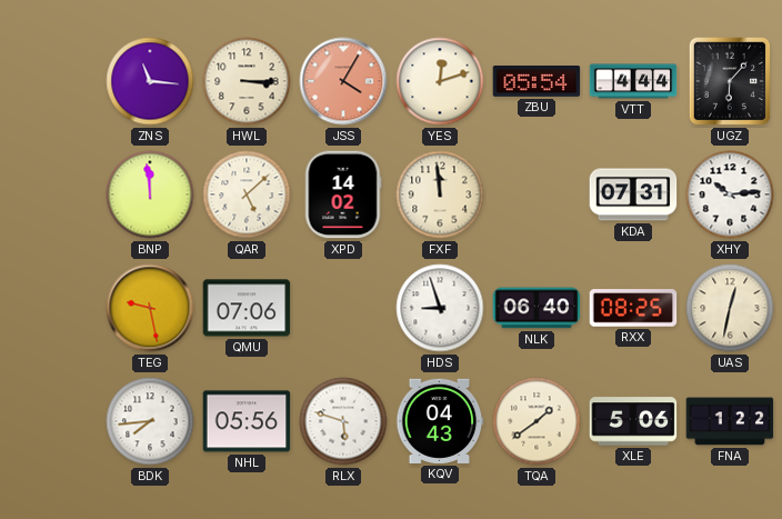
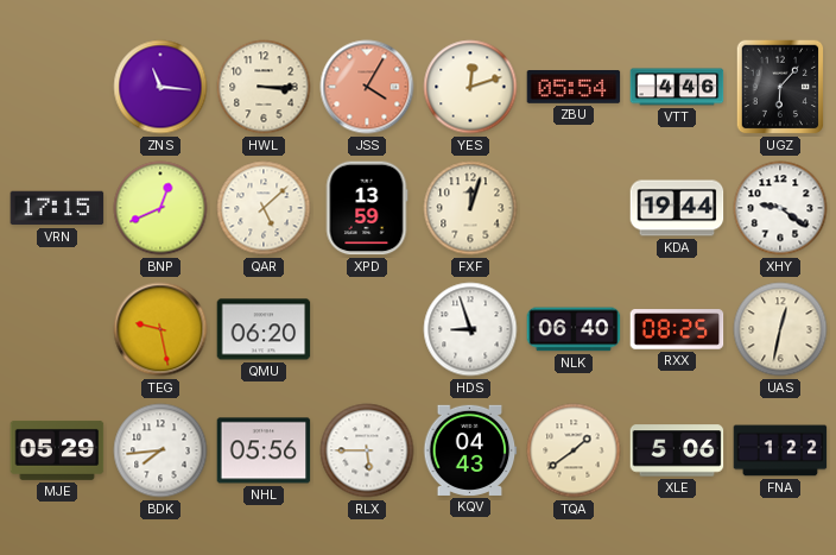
VTT: 4:44 -> 4:46
VRN: none -> 17:15
BNP: 11:59 -> 12:41
XPD: 14:02 -> 13:59
FXF: 11:59 -> 12:03
KDA: 07:31 -> 19:44
XHY: 10:14 -> 9:21
QMU: 07:06 -> 06:20
MJE: none -> 05:29
RLX: 5:48 -> 5:45
